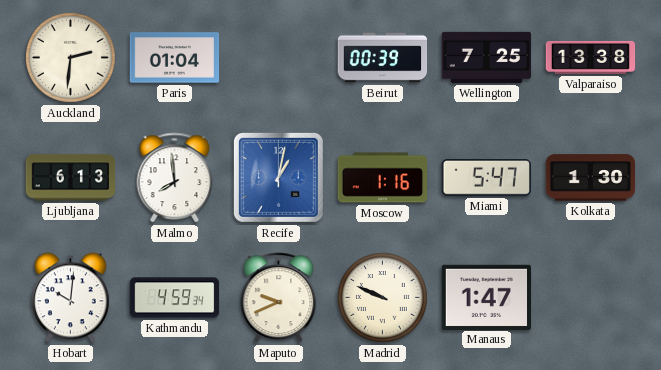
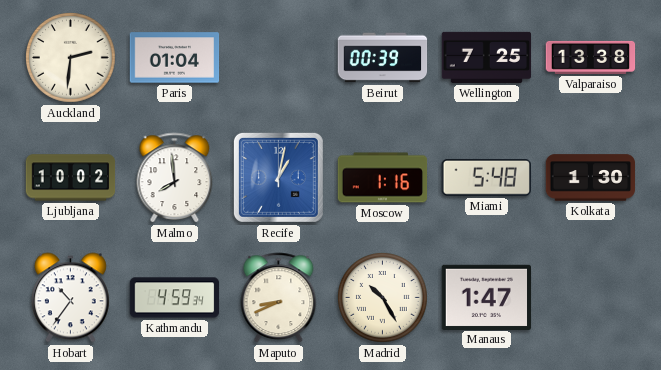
Ljubljana: 6:13 -> 10:02
Miami: 5:47 -> 5:48
Hobart: 10:01 -> 10:36
Maputo: 9:41 -> 8:41
Madrid: 9:49 -> 10:25
